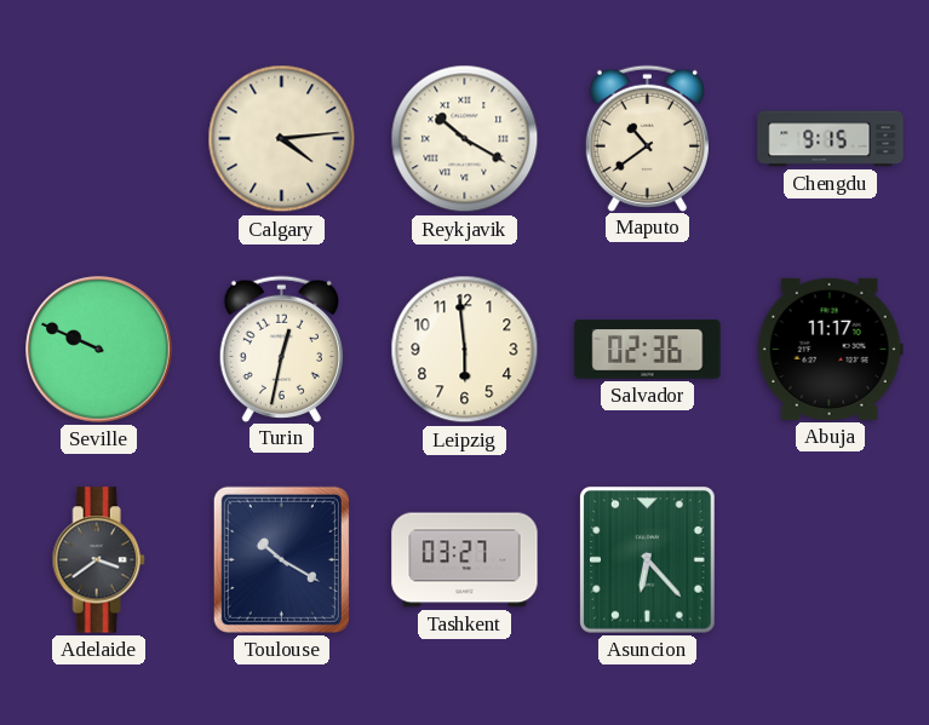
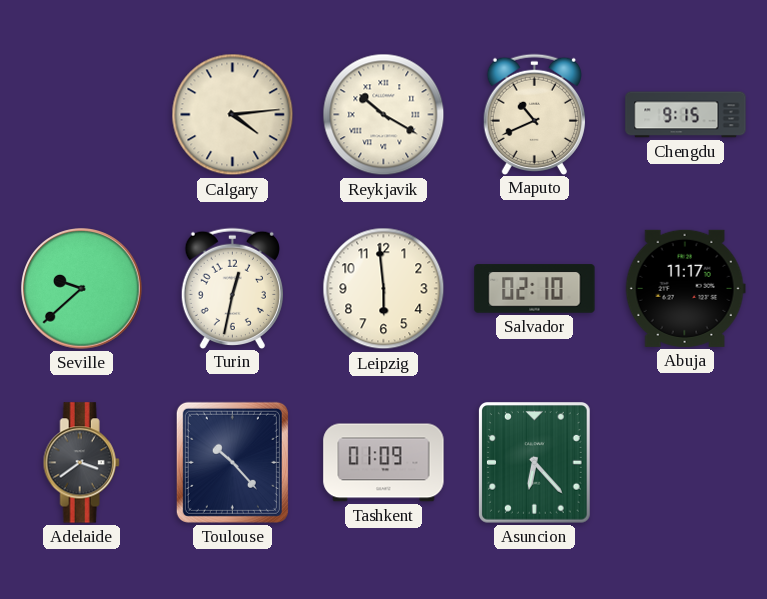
Maputo: 10:39 -> 10:41
Seville: 9:49 -> 9:38
Salvador: 02:36 -> 02:10
Toulouse: 10:20 -> 10:23
Tashkent: 03:27 -> 01:09
